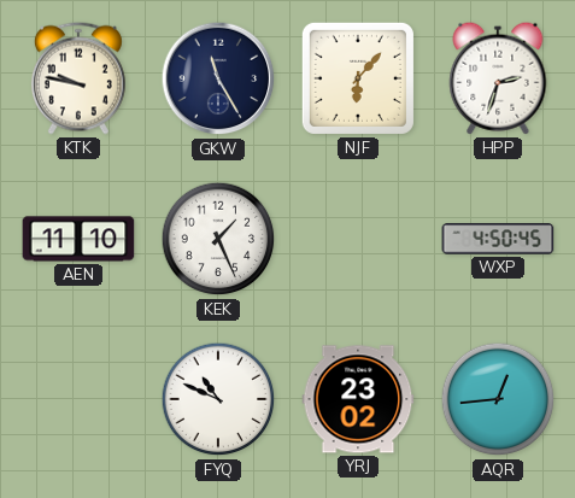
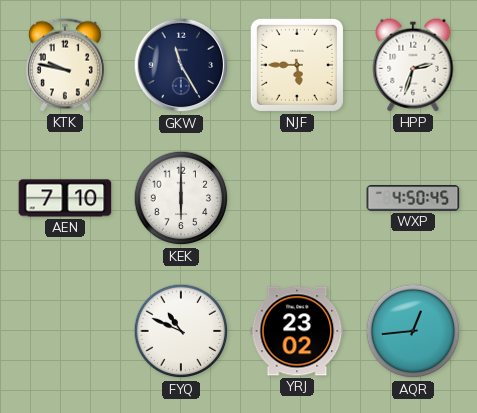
NJF: 6:07 -> 5:45
AEN: 11:10 -> 7:10
KEK: 1:26 -> 6:00
